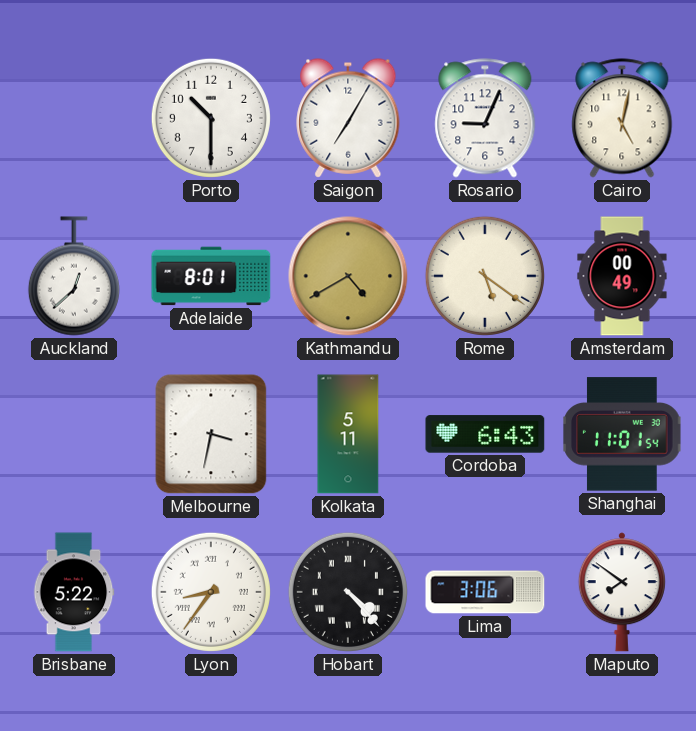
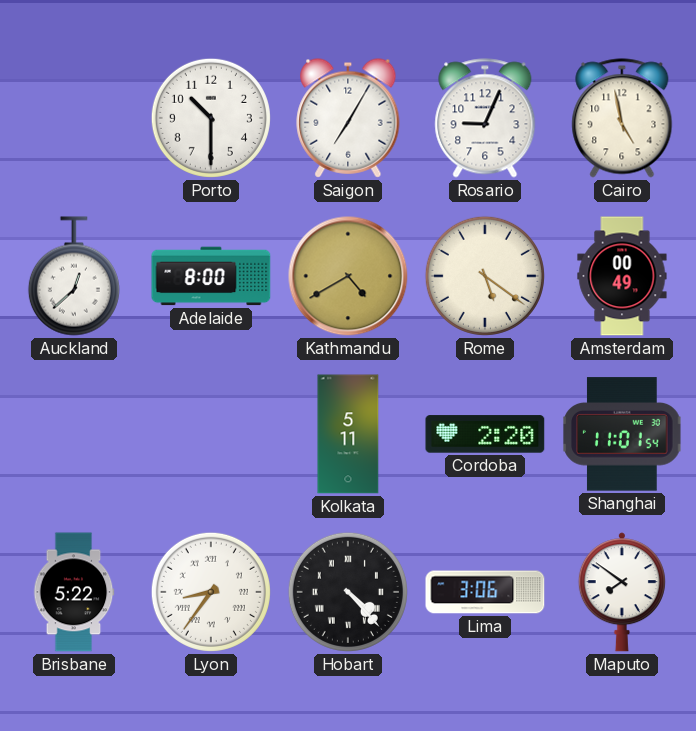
Cairo: 5:02 -> 4:58
Adelaide: 8:01 -> 8:00
Melbourne: 3:32 -> none
Cordoba: 6:43 -> 2:20
